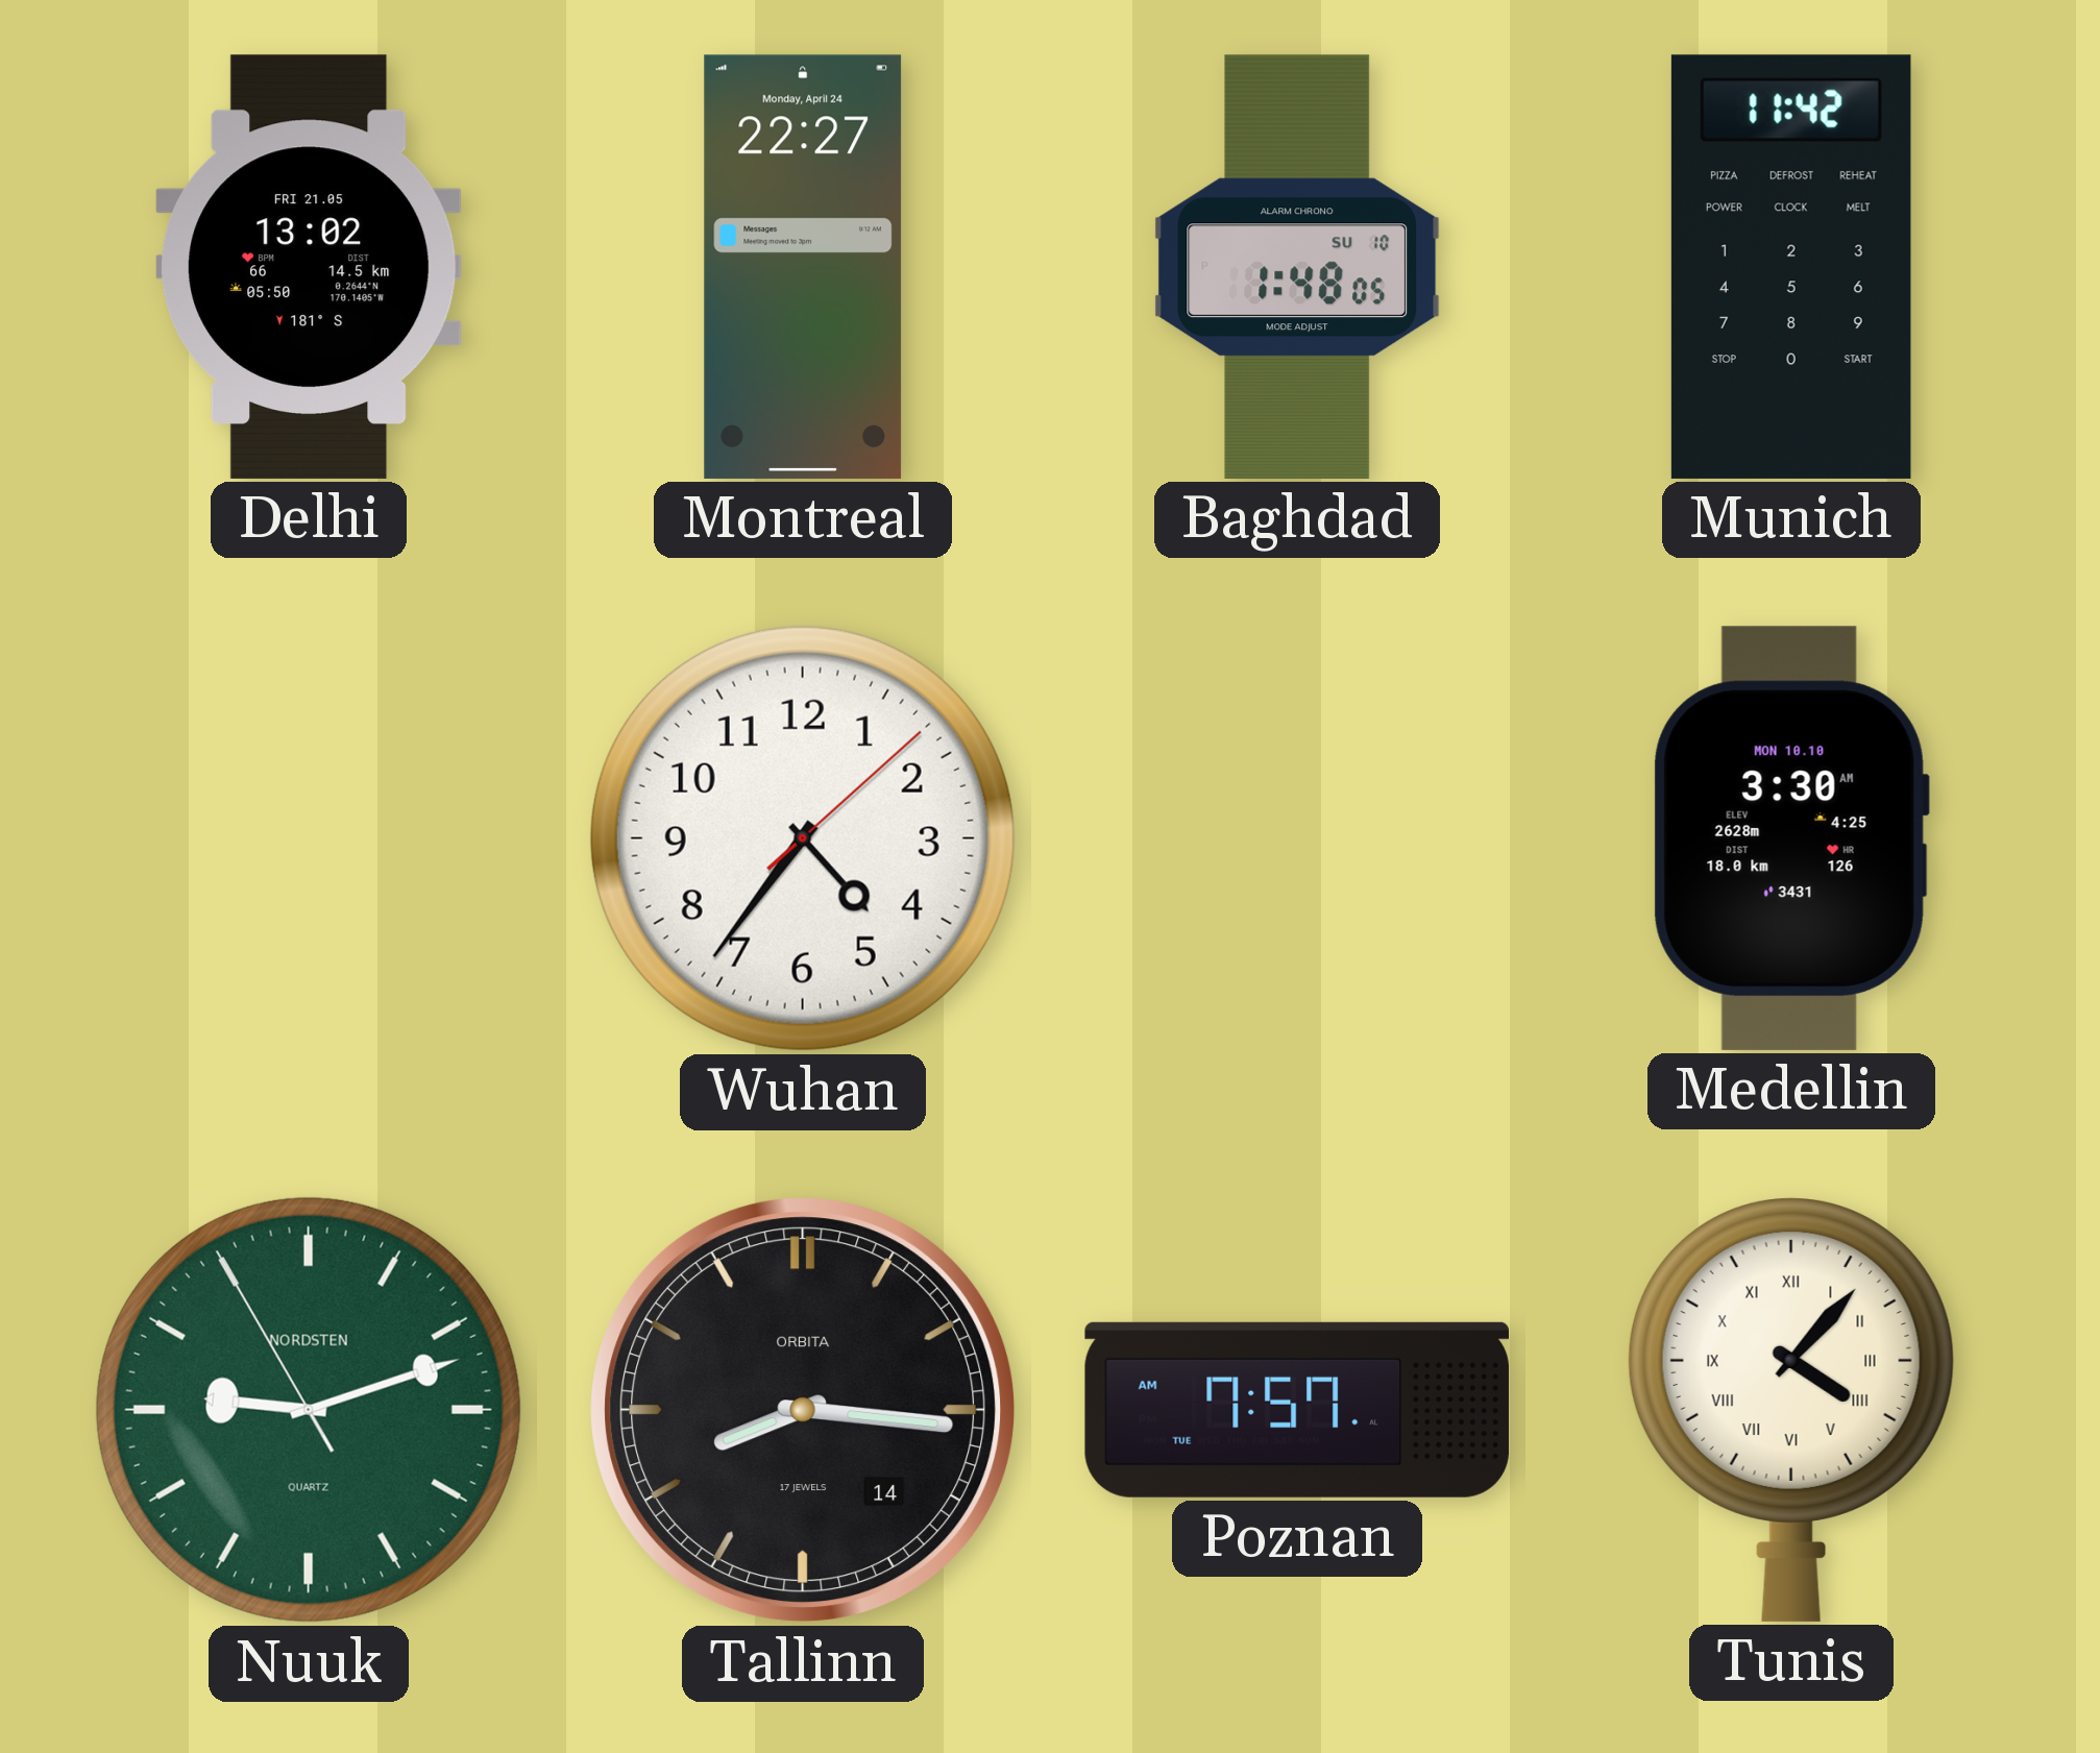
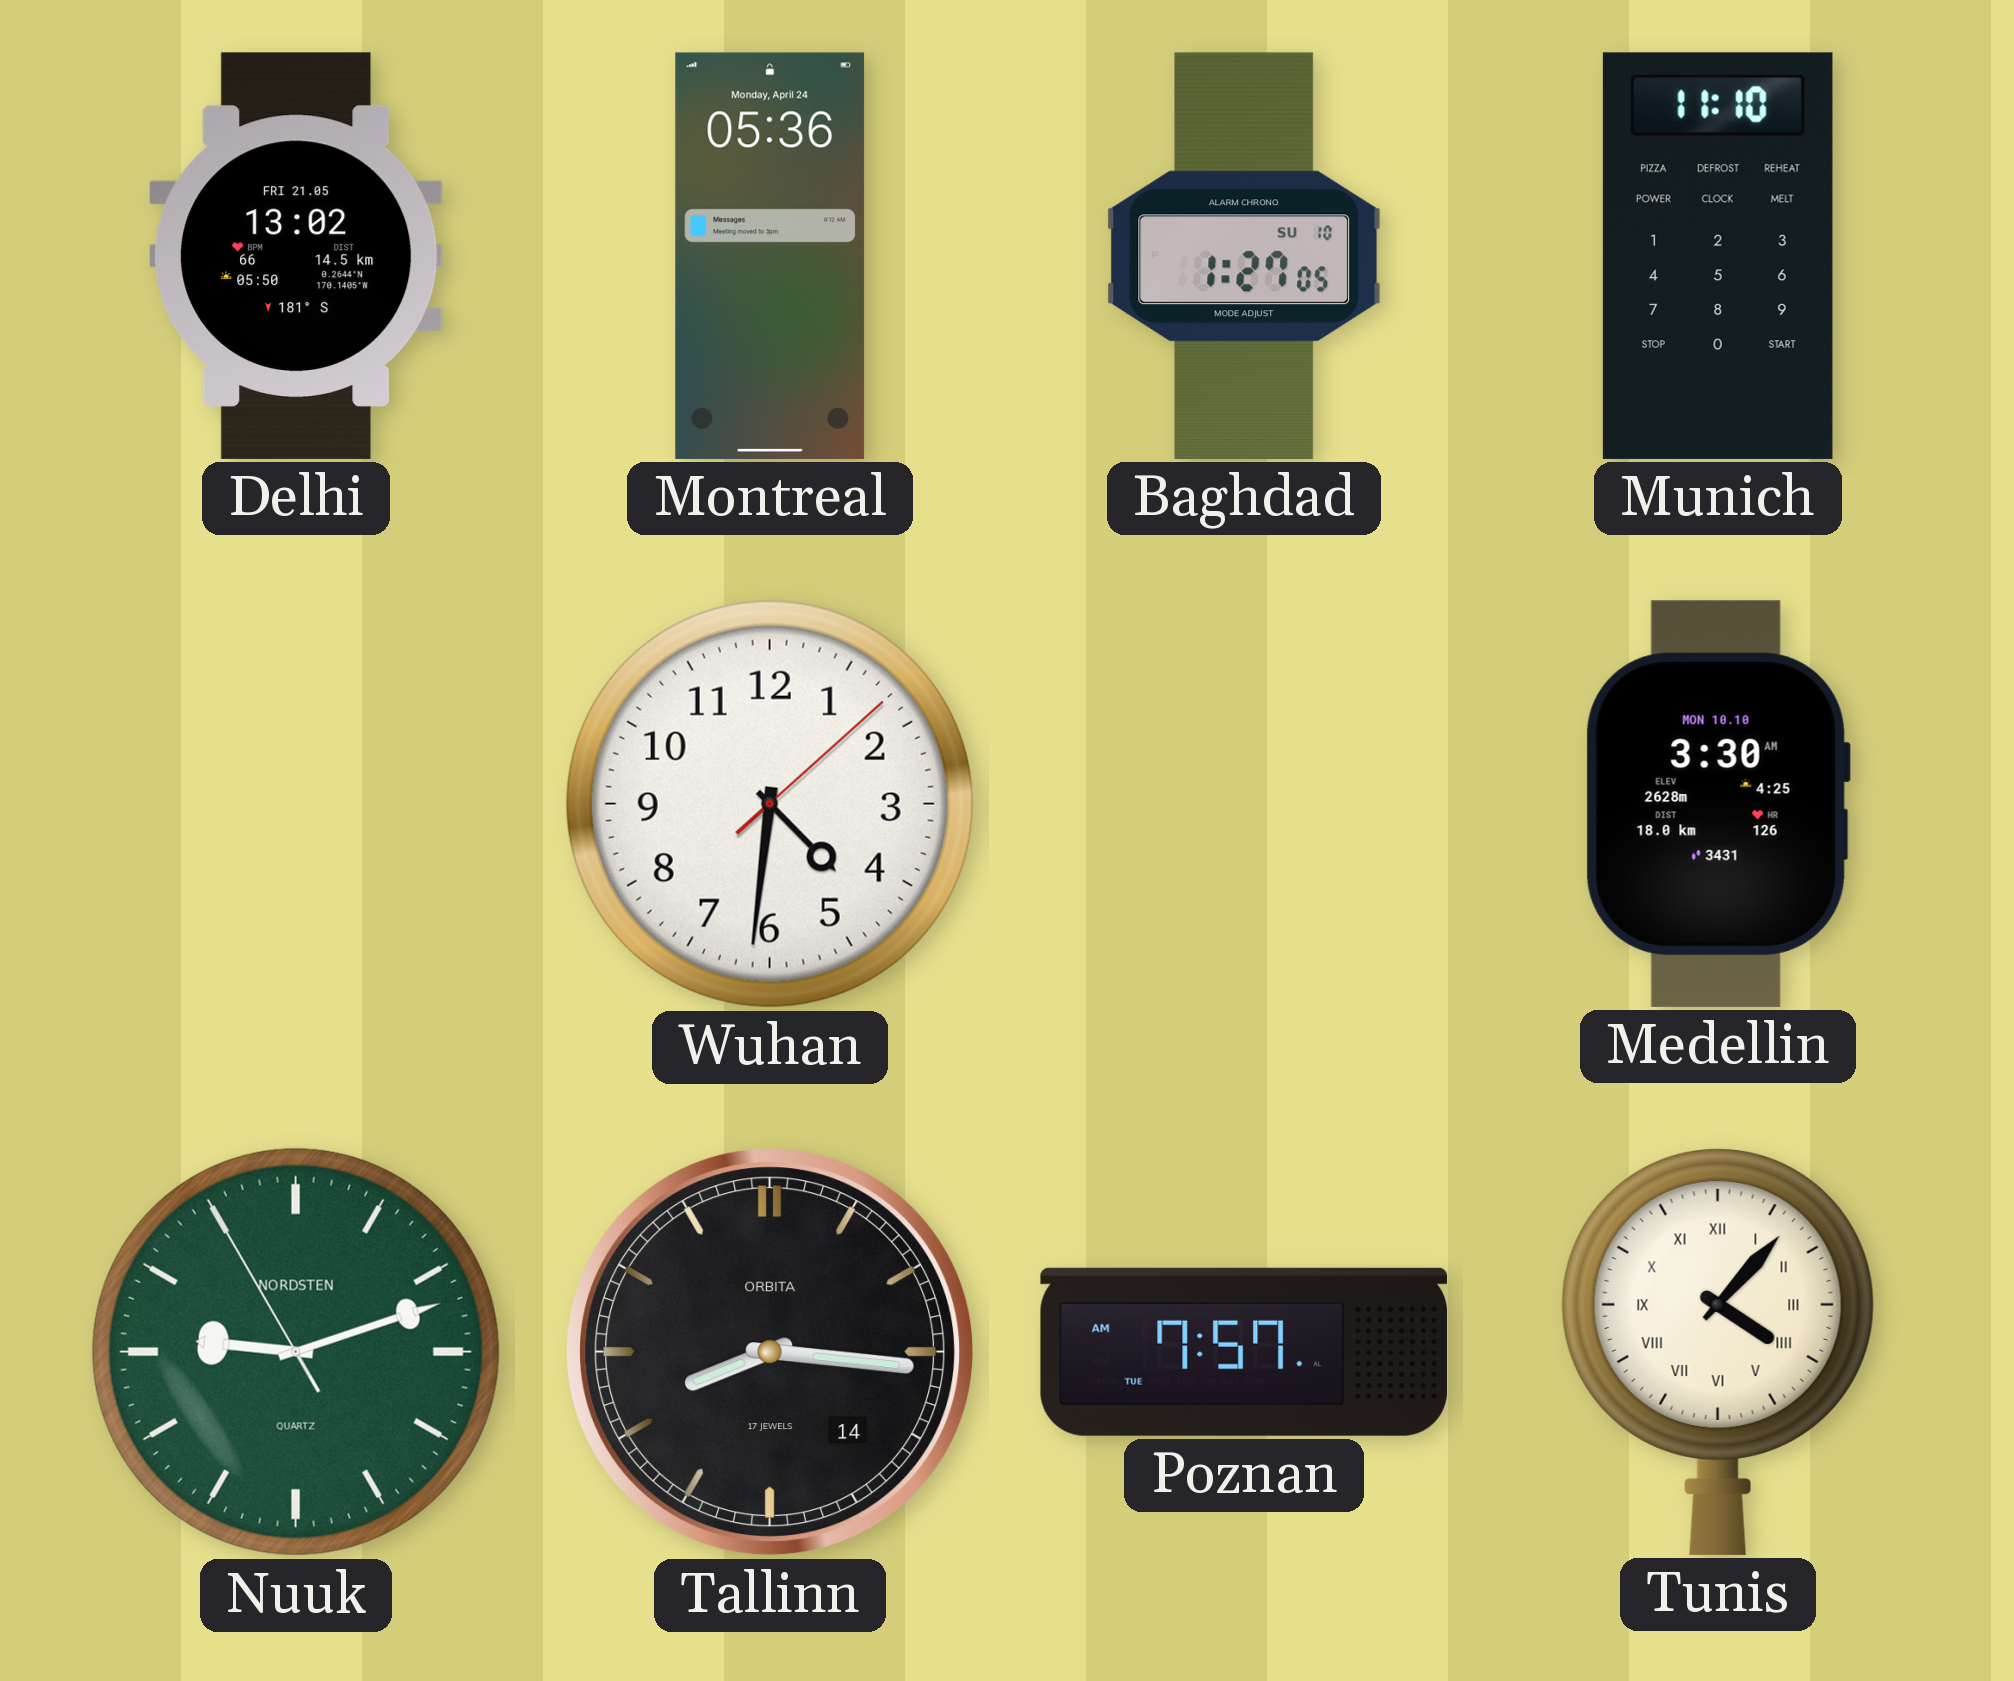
Montreal: 22:27 -> 05:36
Baghdad: 1:48 -> 1:27
Munich: 11:42 -> 11:10
Wuhan: 4:36 -> 4:31
